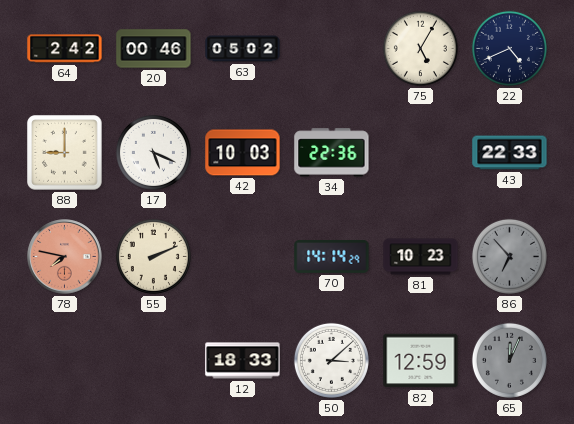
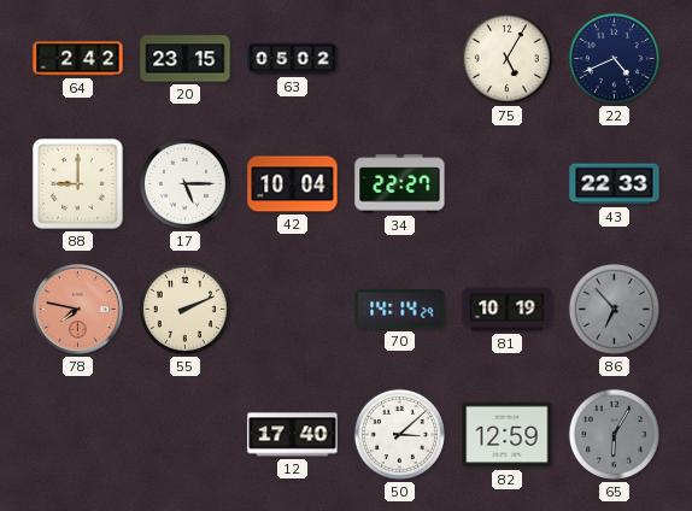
20: 00:46 -> 23:15
17: 5:19 -> 5:15
42: 10:03 -> 10:04
34: 22:36 -> 22:27
81: 10:23 -> 10:19
12: 18:33 -> 17:40
65: 12:04 -> 6:05
